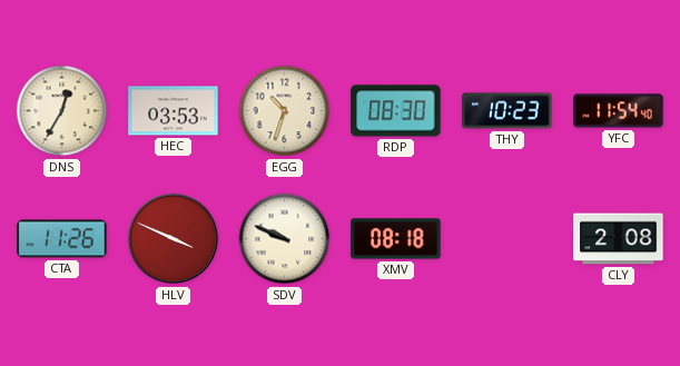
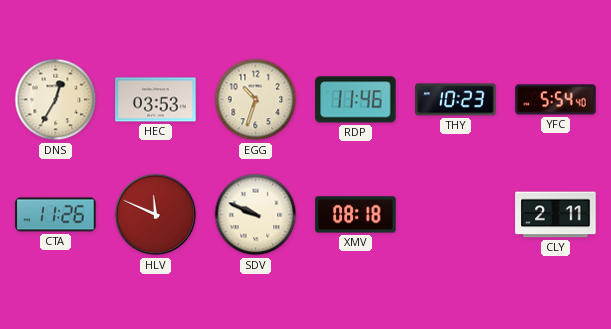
RDP: 08:30 -> 11:46
YFC: 11:54 -> 5:54
HLV: 3:49 -> 11:49
CLY: 2:08 -> 2:11
